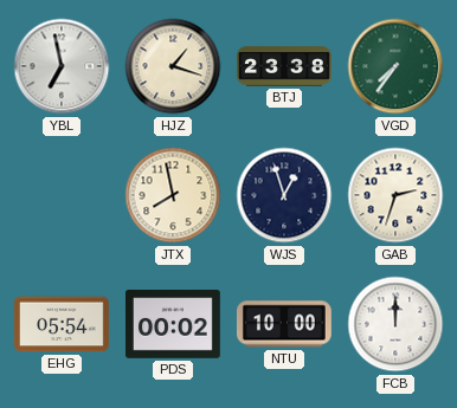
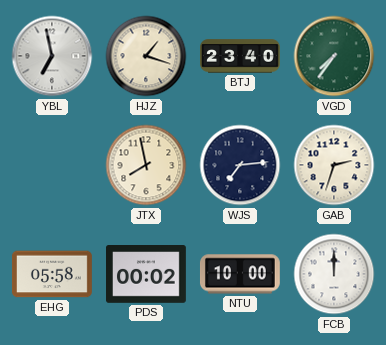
BTJ: 23:38 -> 23:40
WJS: 12:57 -> 7:14
EHG: 05:54 -> 05:58
